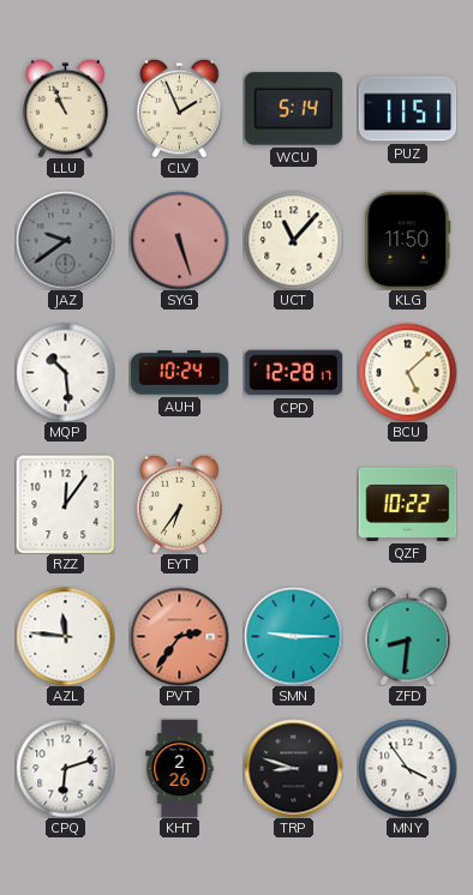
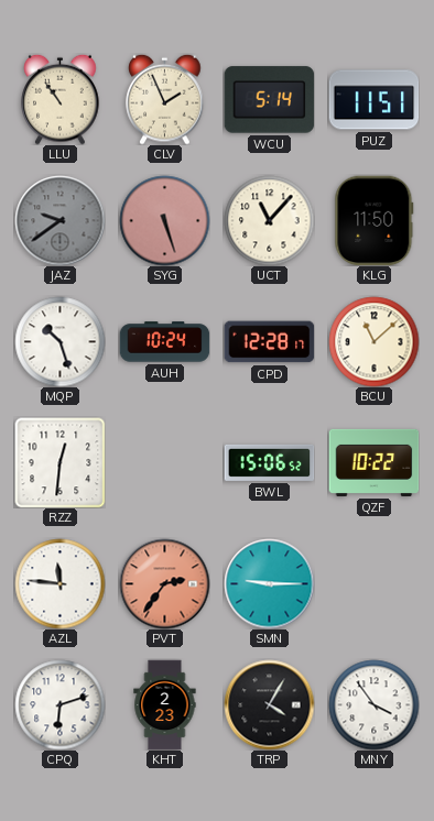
LLU: 10:56 -> 10:54
MQP: 10:29 -> 10:27
BCU: 5:08 -> 11:08
RZZ: 12:06 -> 12:31
EYT: 6:36 -> none
BWL: none -> 15:06
ZFD: 8:31 -> none
KHT: 2:26 -> 2:23
TRP: 8:48 -> 4:05
